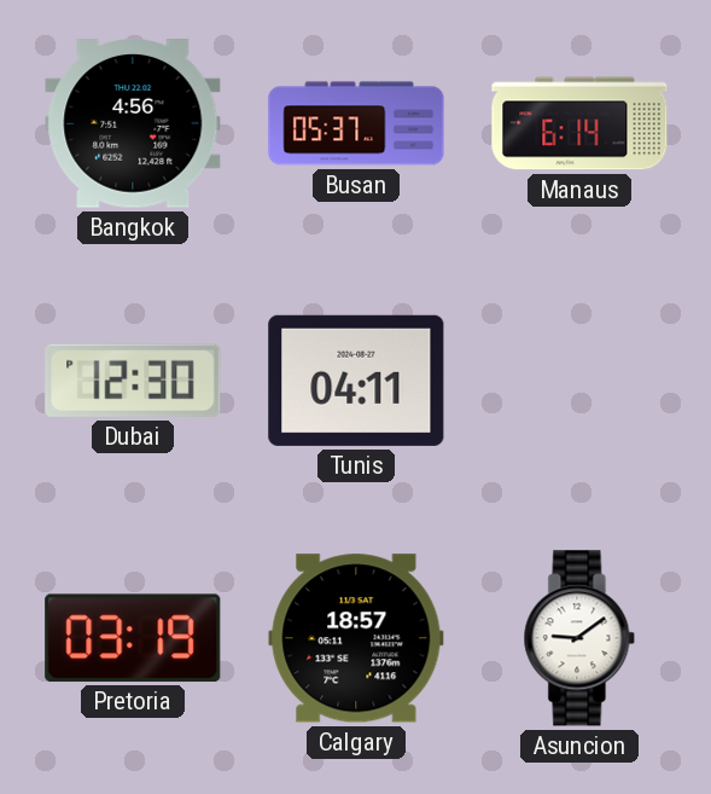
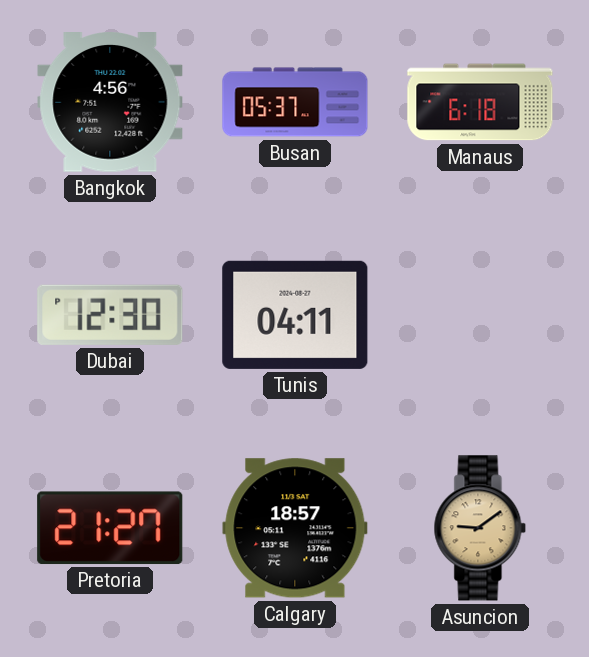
Manaus: 6:14 -> 6:18
Pretoria: 03:19 -> 21:27
Asuncion dial: white -> champagne
